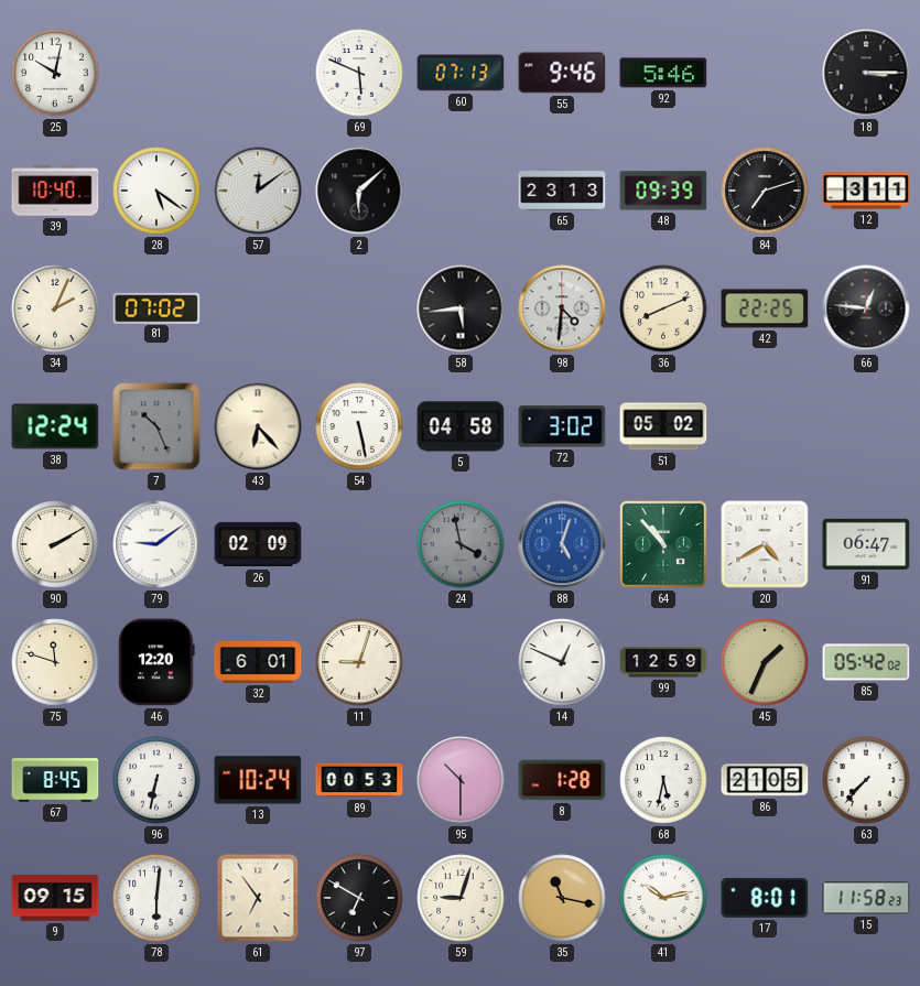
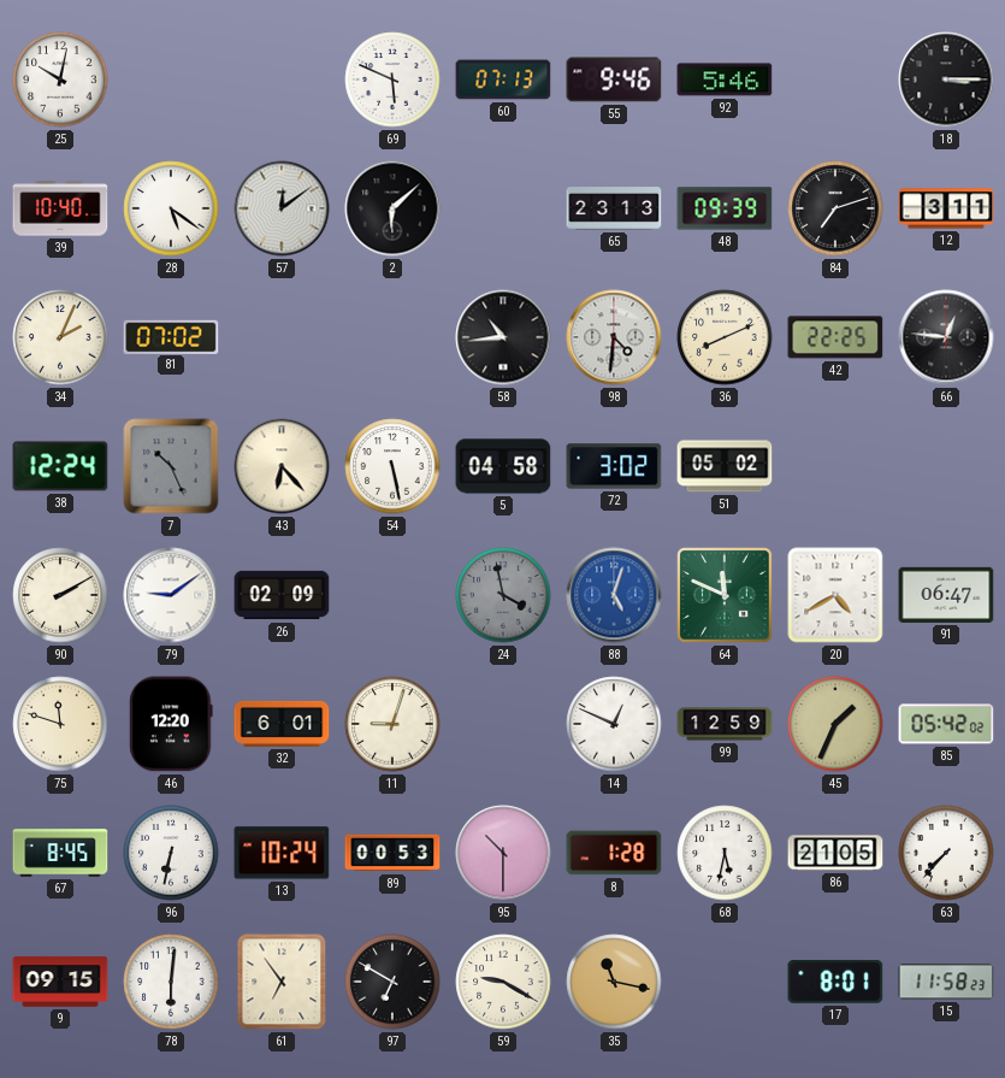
58: 5:44 -> 10:44
64: 10:53 -> 11:49
59: 9:03 -> 9:20
41: 10:13 -> none
